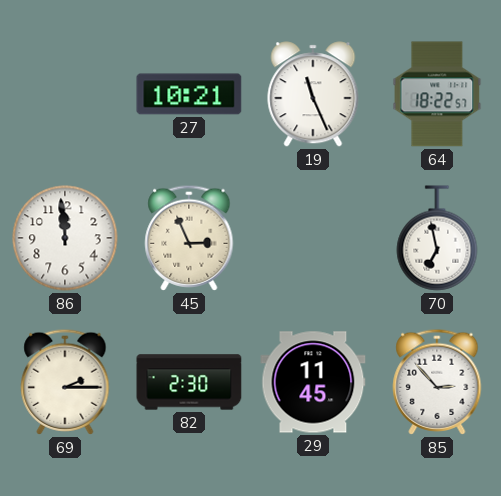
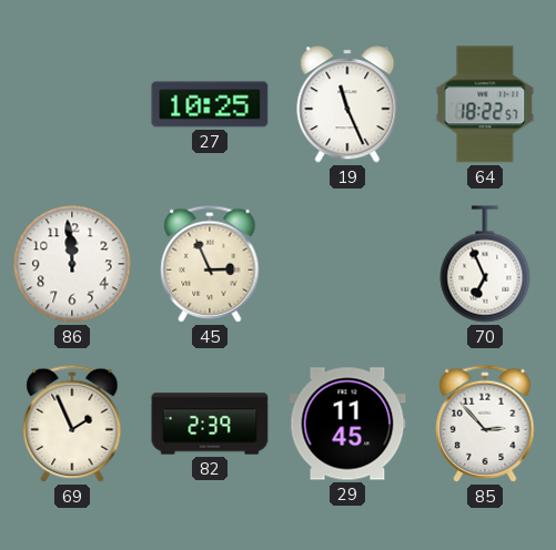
27: 10:21 -> 10:25
70: 6:58 -> 6:56
69: 2:15 -> 1:56
82: 2:30 -> 2:39
